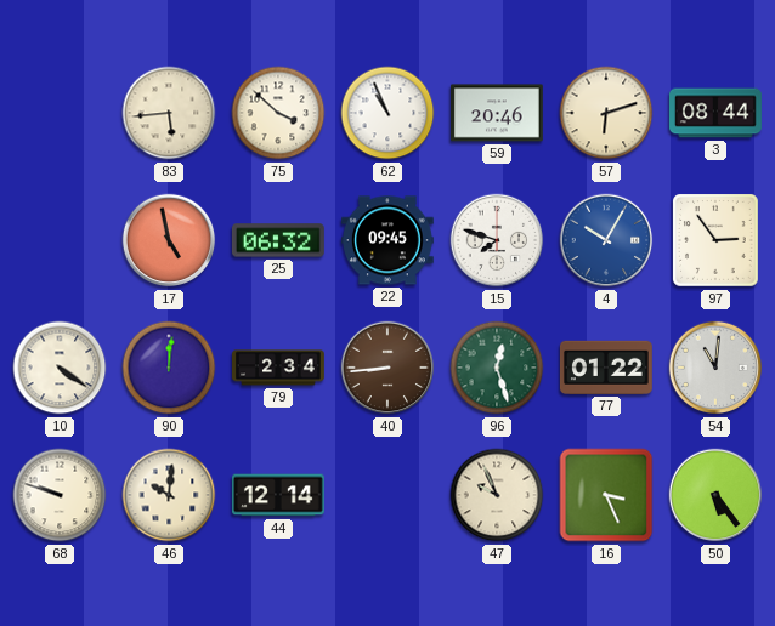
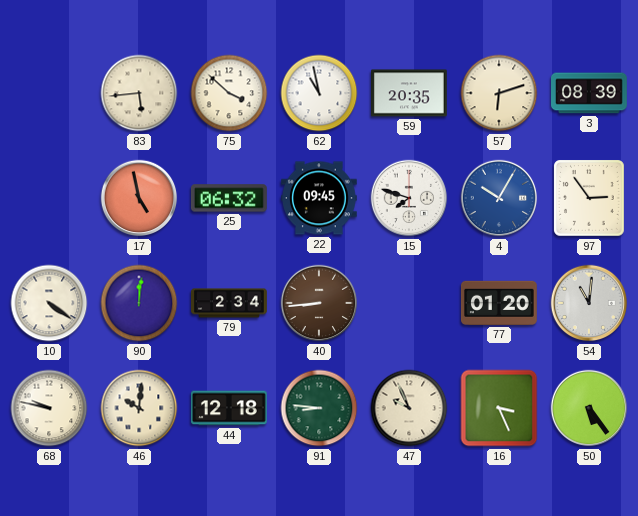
62: 10:56 -> 10:58
59: 20:46 -> 20:35
3: 08:44 -> 08:39
96: 12:27 -> none
77: 01:22 -> 01:20
68: 9:48 -> 9:47
44: 12:14 -> 12:18
91: none -> 8:46
